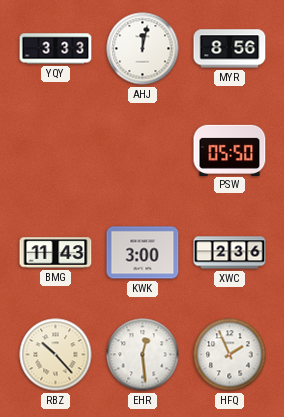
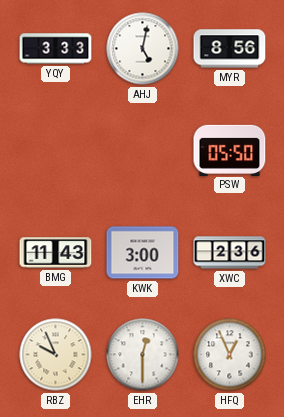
AHJ: 12:02 -> 5:02
RBZ: 10:23 -> 9:56
EHR: 12:29 -> 12:30
HFQ: 1:56 -> 12:56
